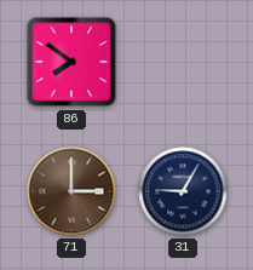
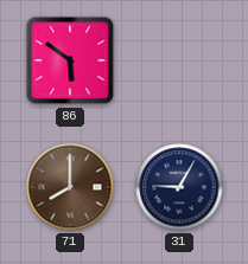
86: 7:51 -> 5:51
71: 3:00 -> 8:00
